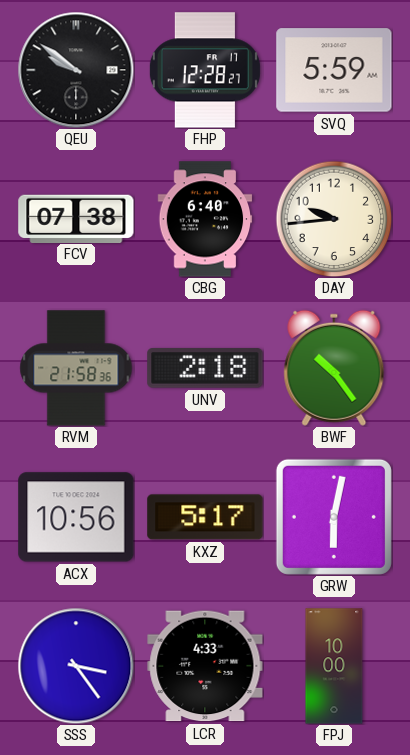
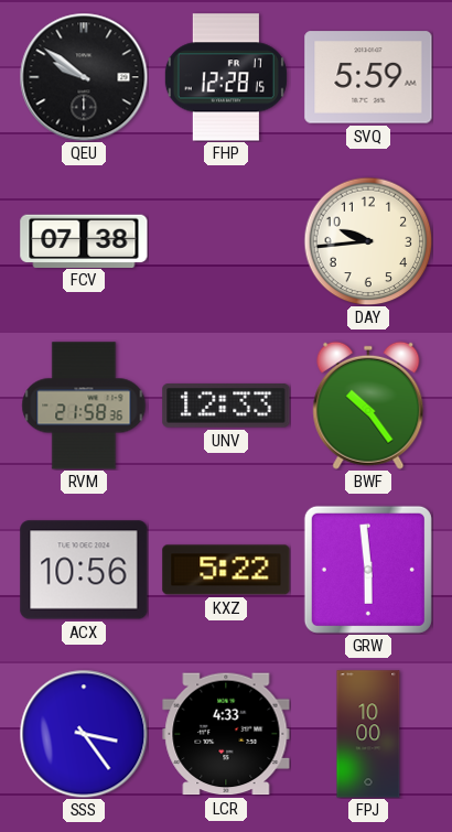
FHP: 12:28:27 -> 12:28:15
CBG: 6:40 -> none
UNV: 2:18 -> 12:33
KXZ: 5:17 -> 5:22
GRW: 6:02 -> 5:59
